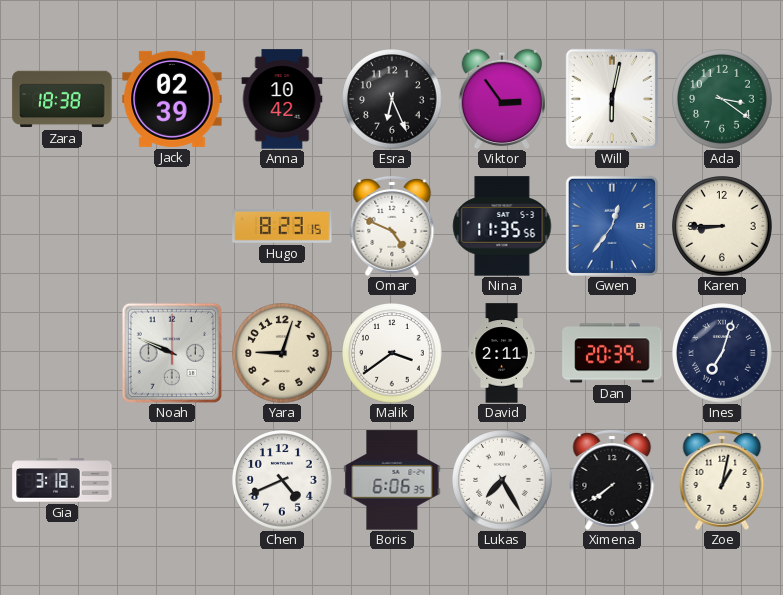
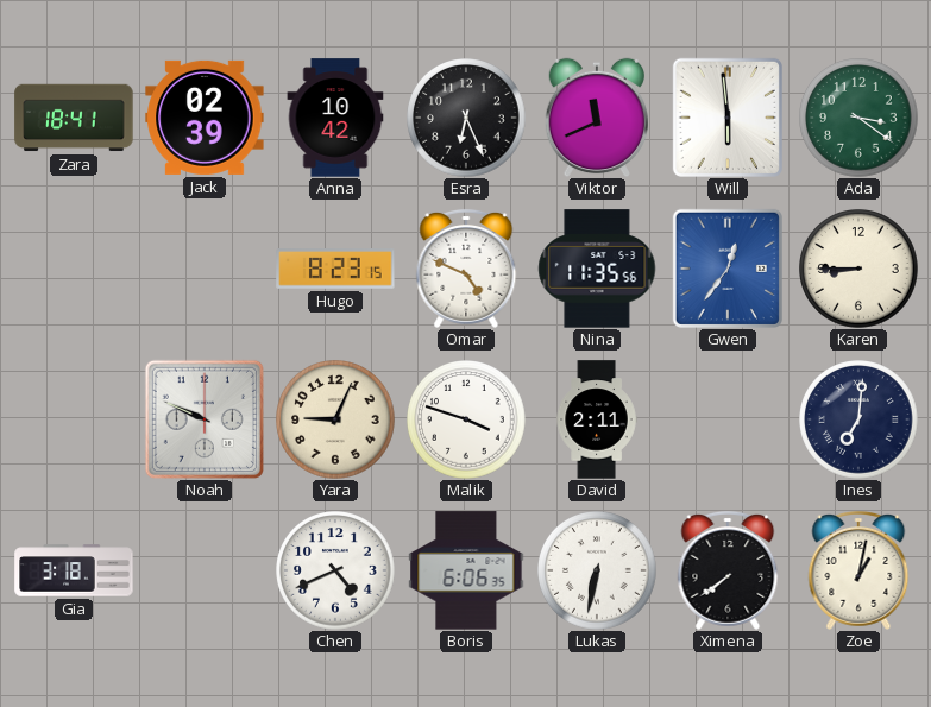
Zara: 18:38 -> 18:41
Viktor: 2:54 -> 11:41
Will: 6:02 -> 5:59
Yara: 9:03 -> 9:04
Malik: 3:39 -> 3:48
Dan: 20:39 -> none
Ines: 7:03 -> 7:01
Lukas: 7:25 -> 6:32
